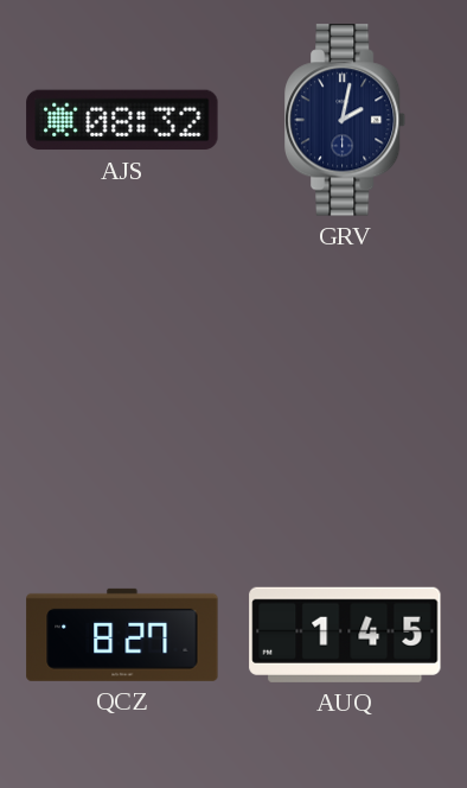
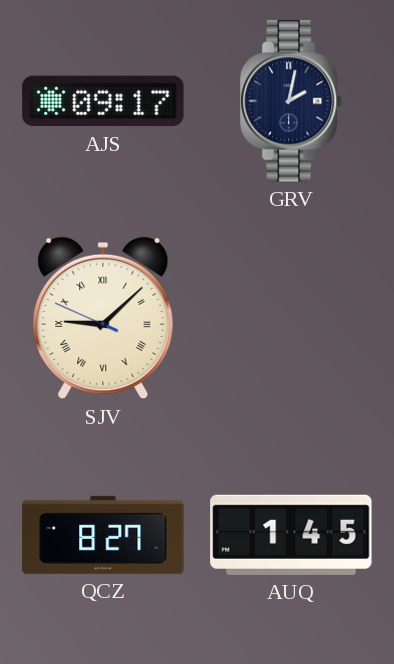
AJS: 08:32 -> 09:17
SJV: none -> 9:07
